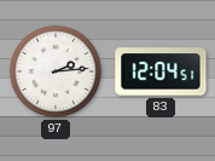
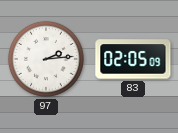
83: 12:04 -> 02:05
